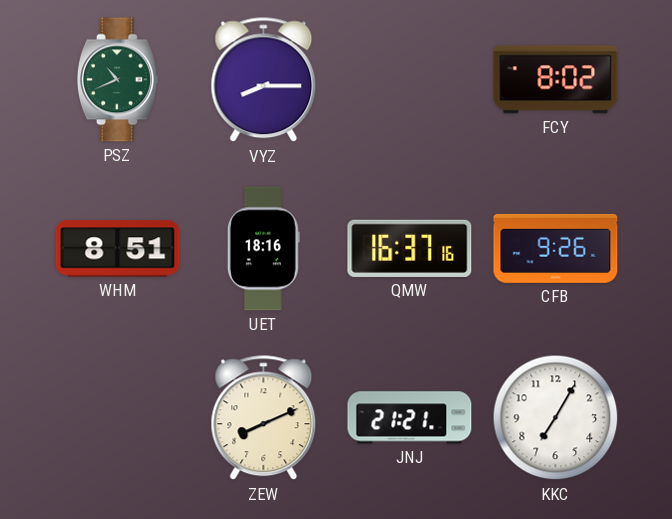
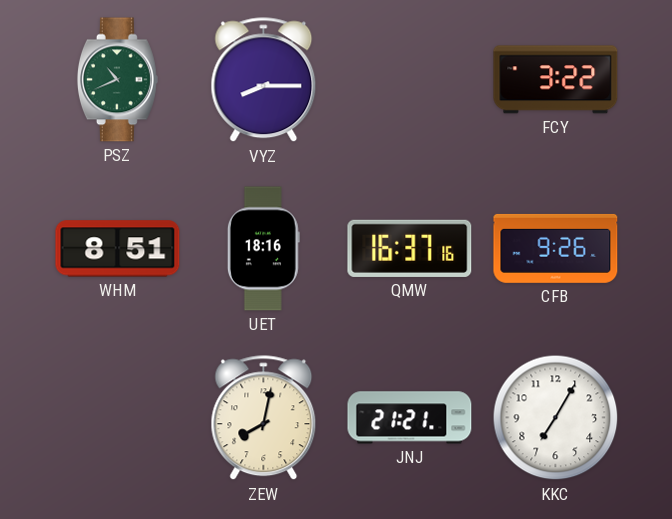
FCY: 8:02 -> 3:22
ZEW: 8:11 -> 8:02
